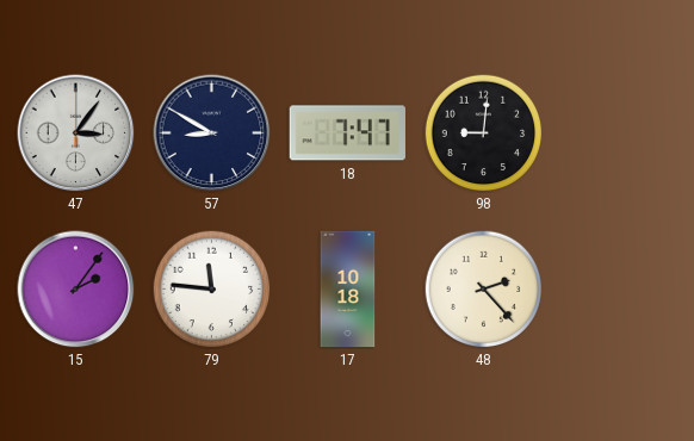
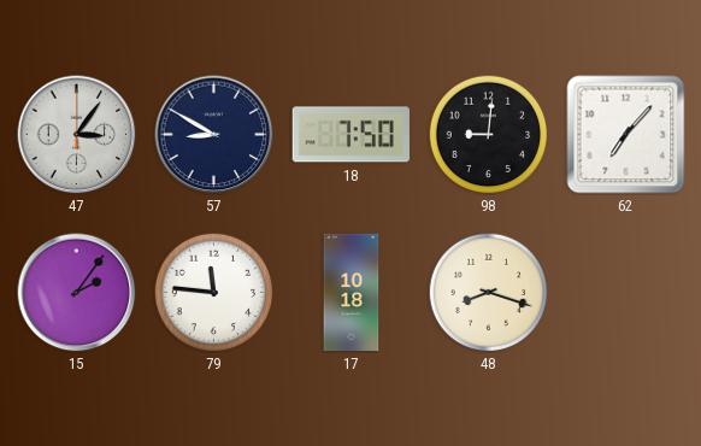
18: 7:47 -> 7:50
62: none -> 7:07
48: 2:23 -> 8:18
